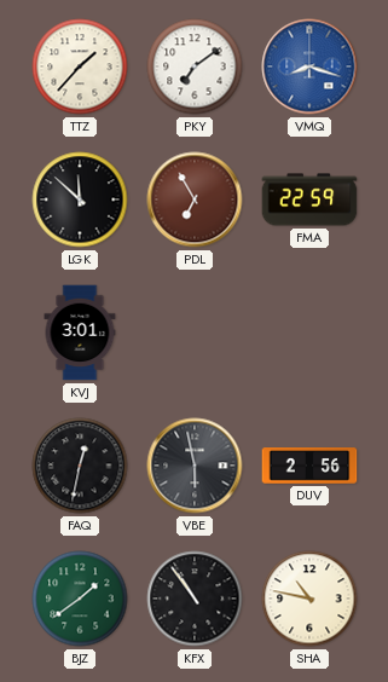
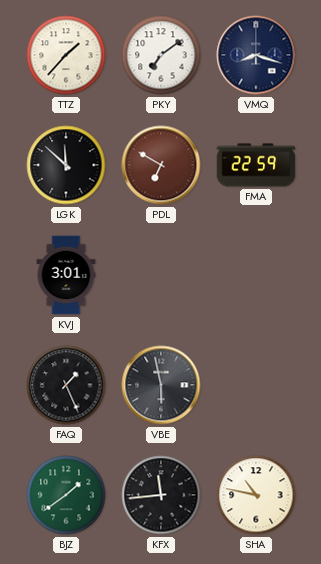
VMQ dial: blue -> navy
PDL: 6:55 -> 6:50
FAQ: 12:32 -> 1:26
DUV: 2:56 -> none
KFX: 10:54 -> 11:44
